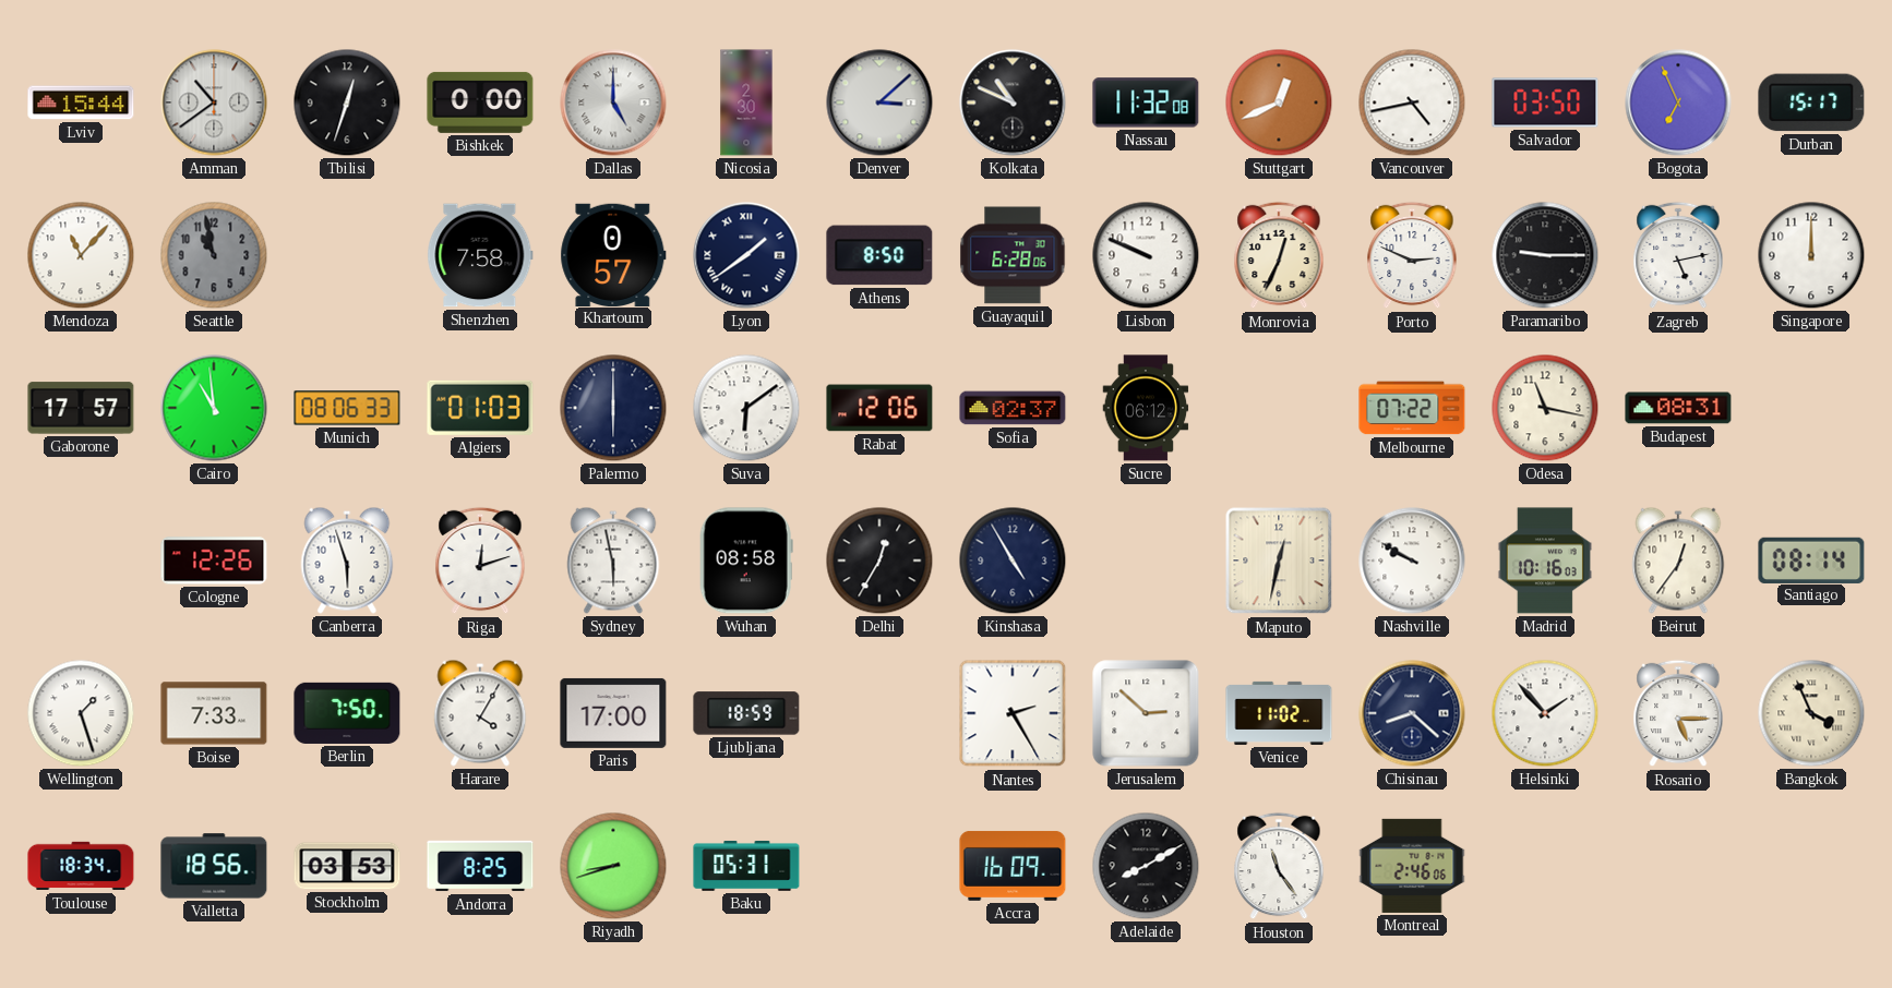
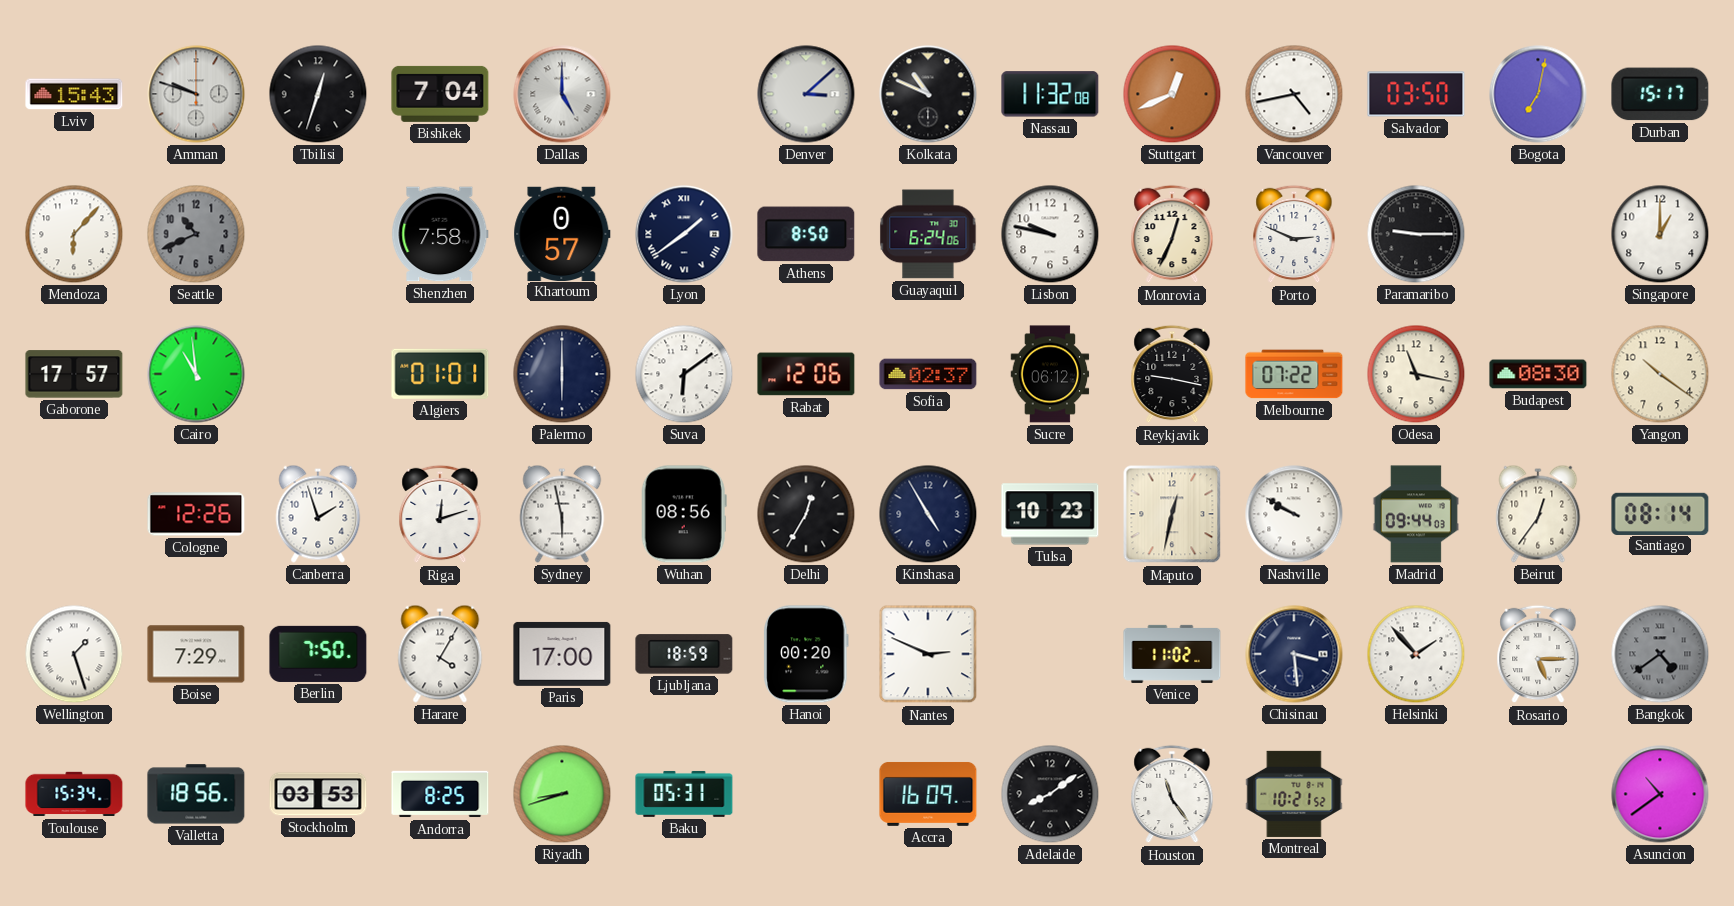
Lviv: 15:44 -> 15:43
Amman: 10:39 -> 9:48
Bishkek: 0:00 -> 7:04
Nicosia: 2:30 -> none
Bogota: 6:56 -> 7:02
Mendoza: 11:07 -> 6:07
Seattle: 10:58 -> 10:41
Guayaquil: 6:28 -> 6:24
Lisbon: 9:49 -> 9:47
Zagreb: 5:13 -> none
Singapore: 12:00 -> 1:00
Munich: 08:06 -> none
Algiers: 01:03 -> 01:01
Reykjavik: none -> 9:17
Budapest: 08:31 -> 08:30
Yangon: none -> 10:21
Canberra: 5:57 -> 1:57
Wuhan: 08:58 -> 08:56
Tulsa: none -> 10:23
Madrid: 10:16 -> 09:44
Boise: 7:33 -> 7:29
Hanoi: none -> 00:20
Nantes: 2:25 -> 2:49
Jerusalem: 2:52 -> none
Chisinau: 8:22 -> 3:29
Bangkok: 3:56 -> 4:39
Bangkok dial: cream -> grey
Toulouse: 18:34 -> 15:34
Adelaide: 8:10 -> 8:09
Montreal: 2:46 -> 10:21
Asuncion: none -> 10:39
